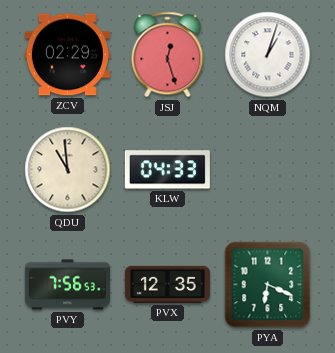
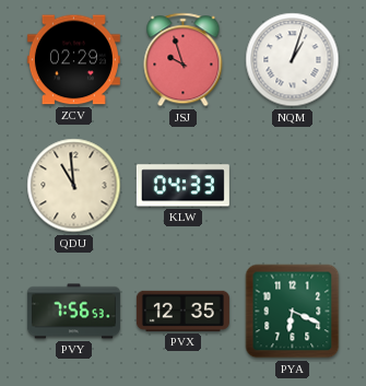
JSJ: 12:27 -> 9:57
